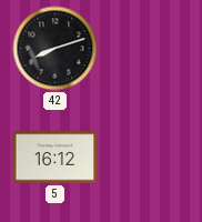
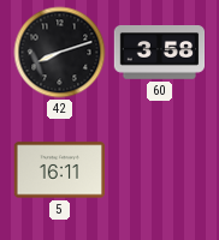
60: none -> 3:58
5: 16:12 -> 16:11
